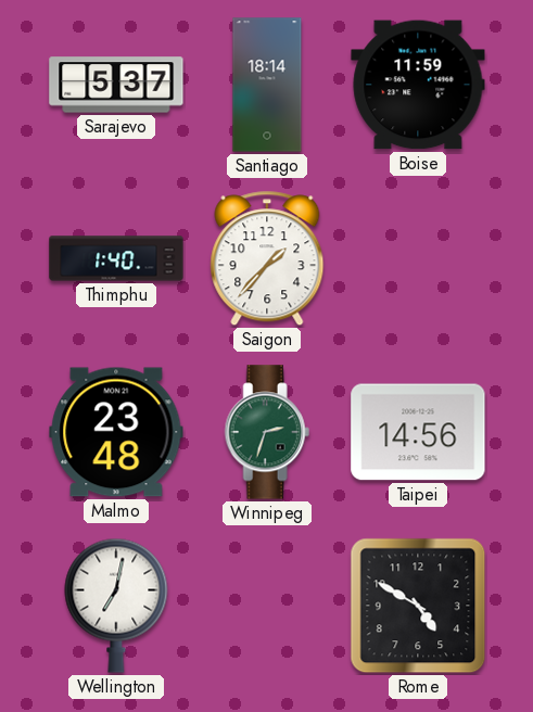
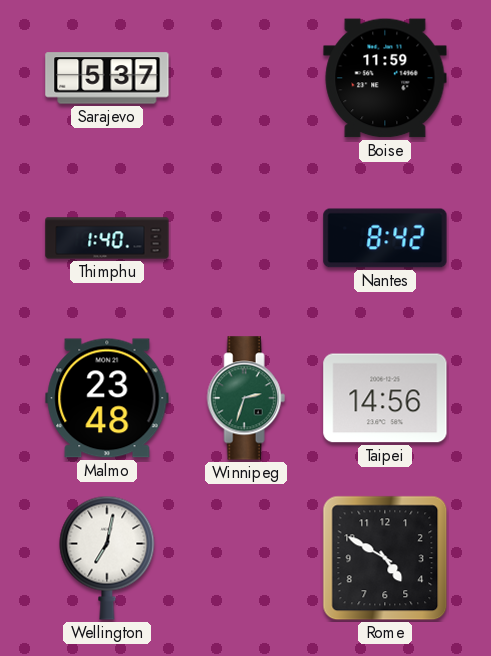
Santiago: 18:14 -> none
Saigon: 1:37 -> none
Nantes: none -> 8:42
